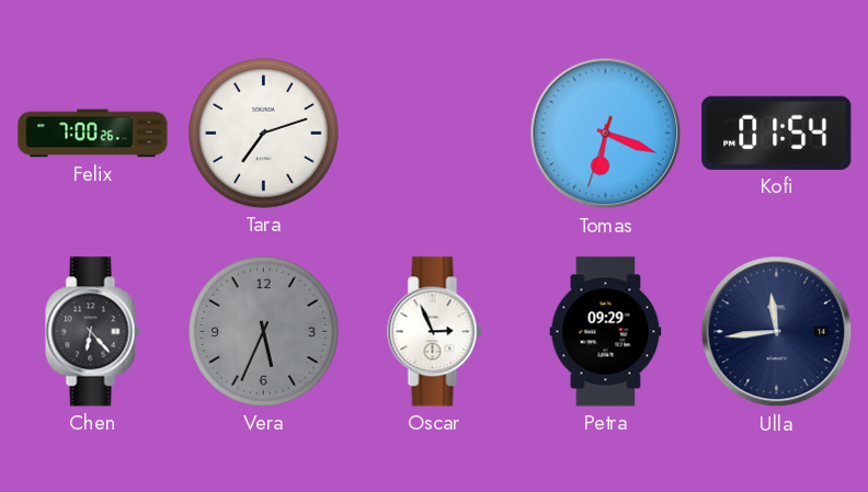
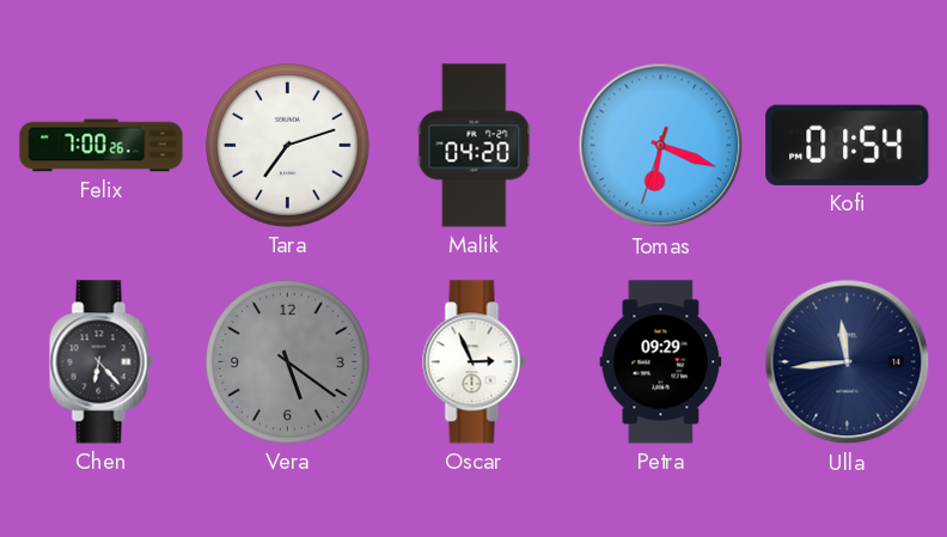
Malik: none -> 04:20
Vera: 5:34 -> 5:21
